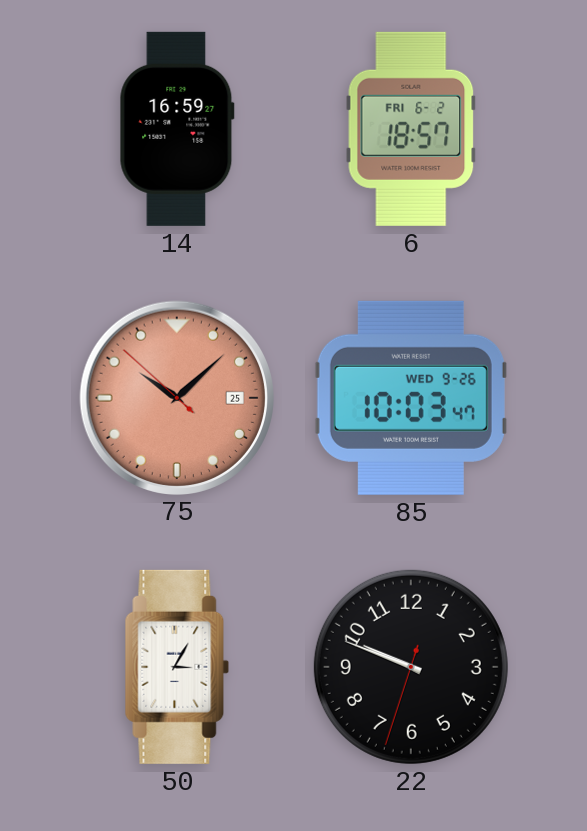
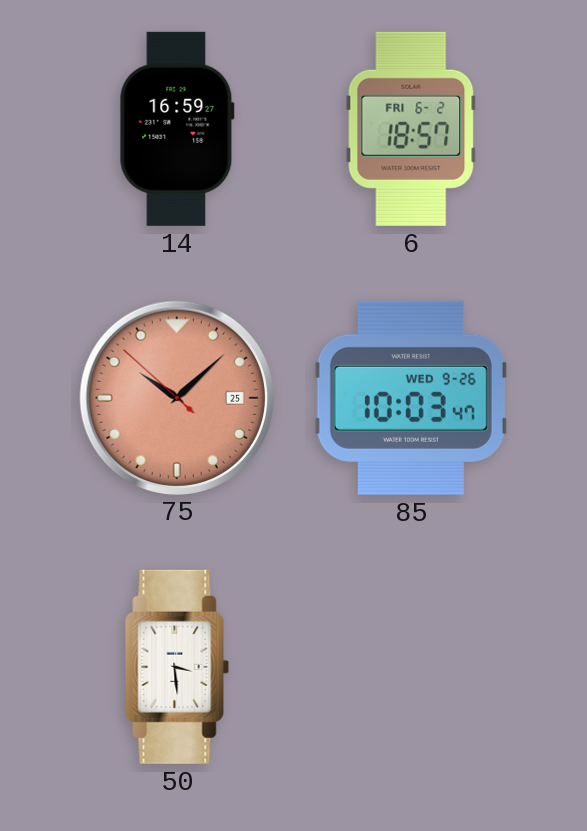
50: 3:05 -> 3:29
22: 9:48 -> none
